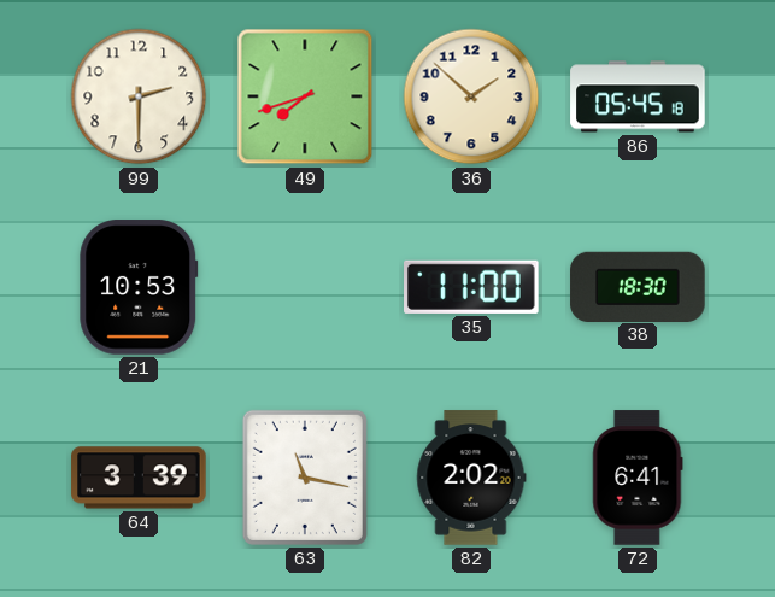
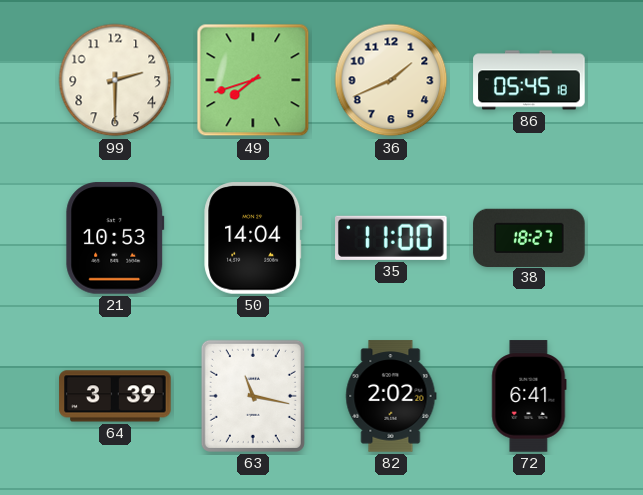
36: 1:52 -> 1:41
50: none -> 14:04
38: 18:30 -> 18:27
